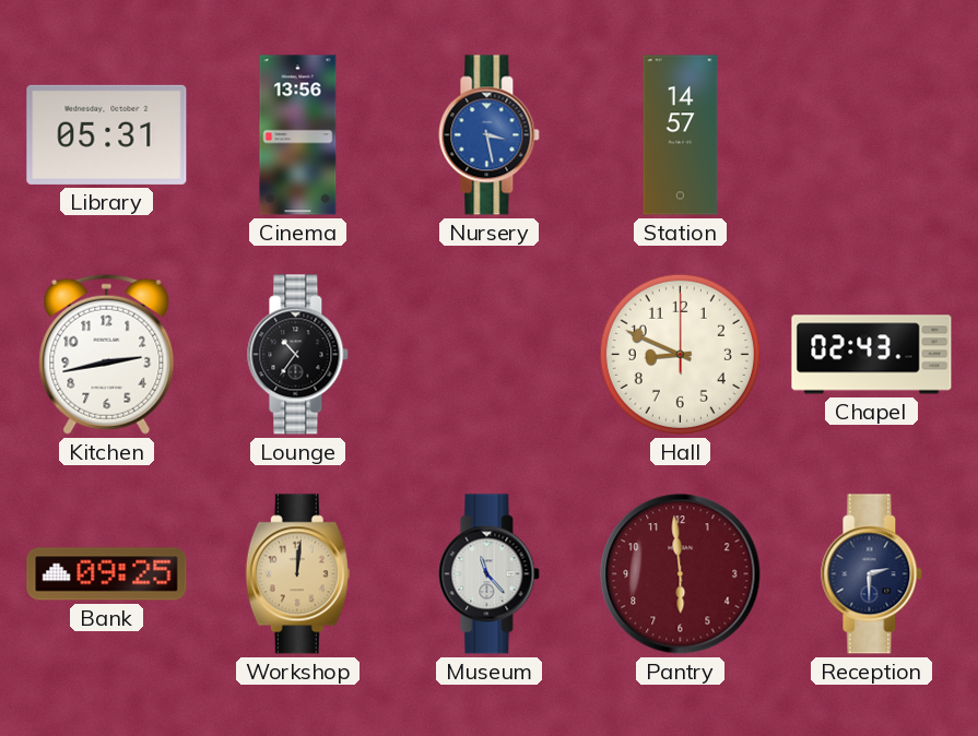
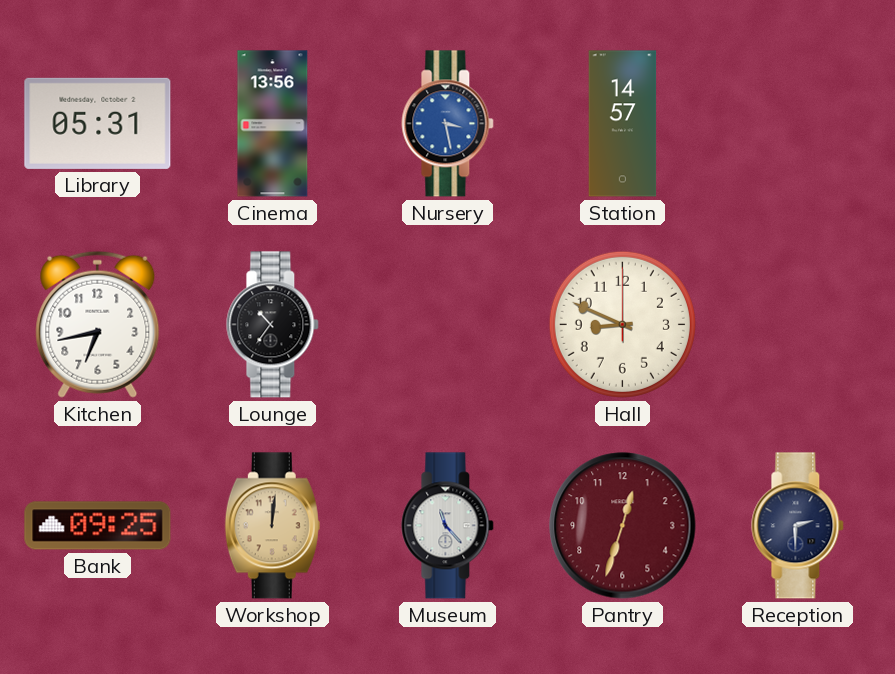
Kitchen: 2:43 -> 6:43
Chapel: 02:43 -> none
Pantry: 5:59 -> 12:33
